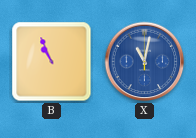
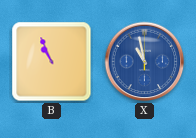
X: 11:02 -> 10:58
